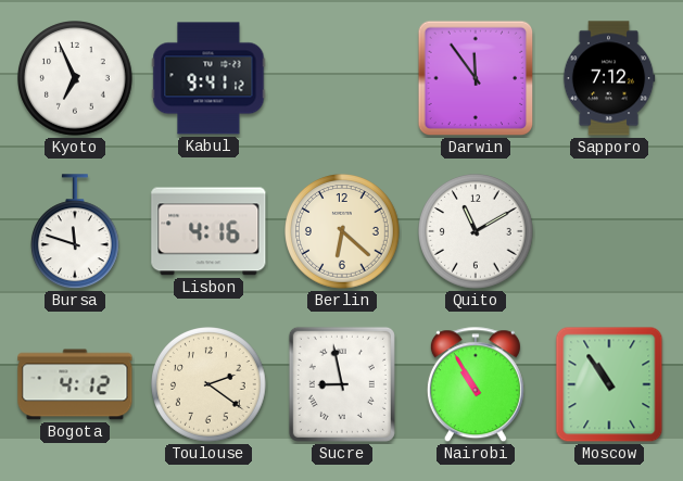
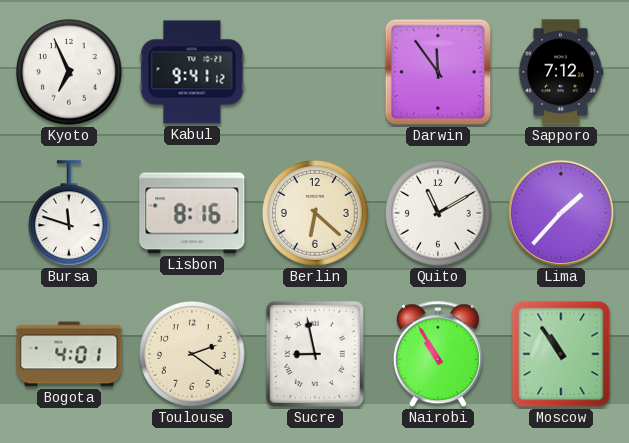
Lisbon: 4:16 -> 8:16
Lima: none -> 1:37
Bogota: 4:12 -> 4:01
